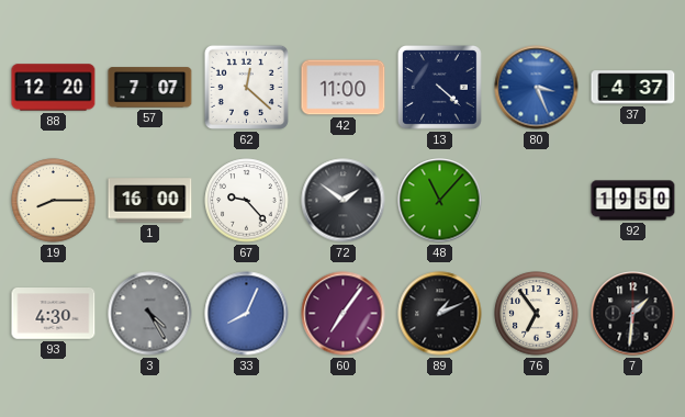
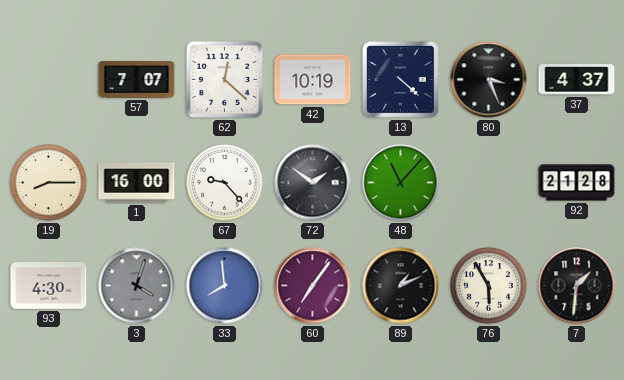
88: 12:20 -> none
42: 11:00 -> 10:19
80 dial: blue -> black
92: 19:50 -> 21:28
3: 4:25 -> 4:03
33: 8:04 -> 7:59
76: 6:54 -> 5:55
